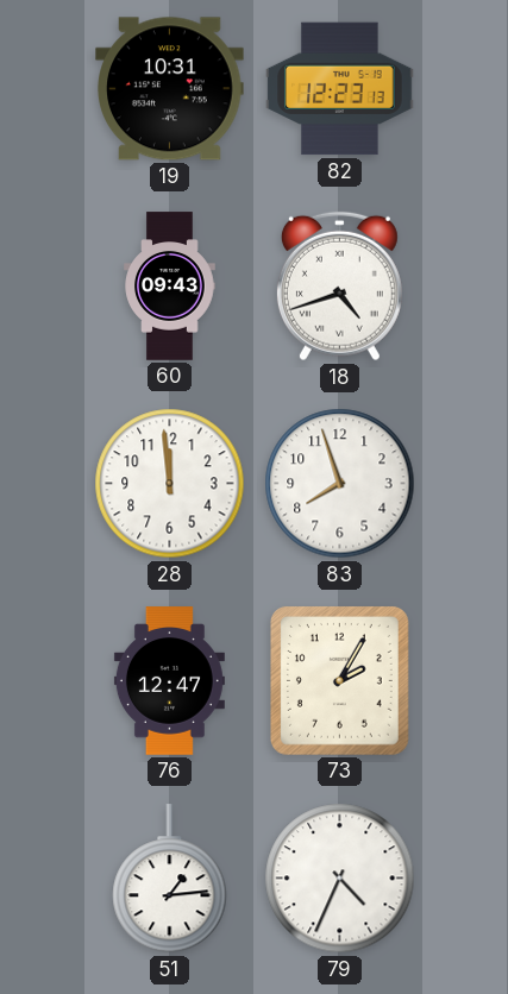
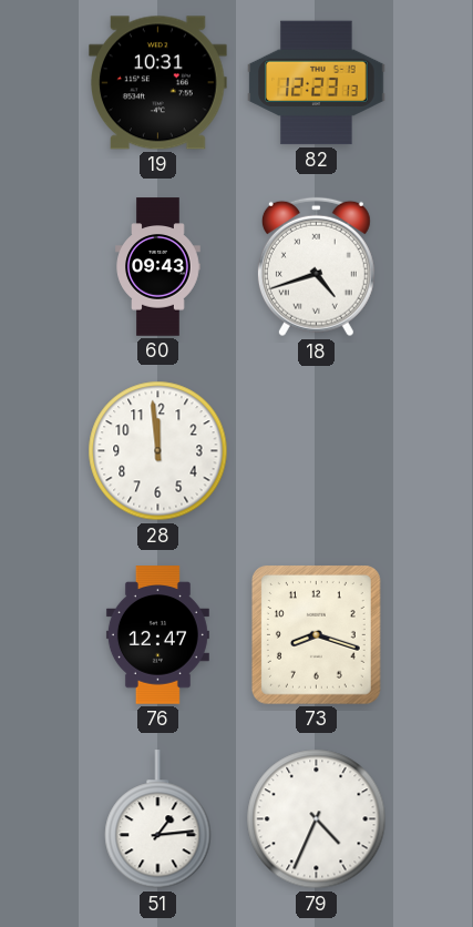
83: 7:57 -> none
73: 2:05 -> 8:18
